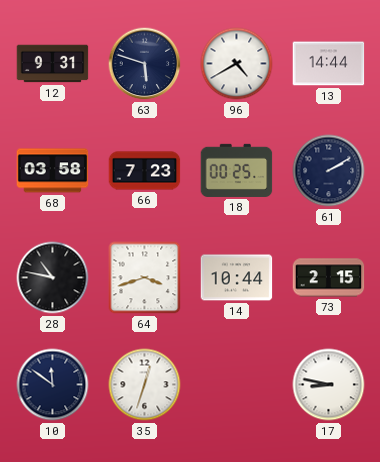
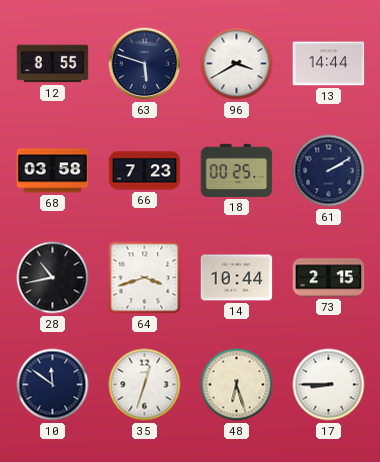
12: 9:31 -> 8:55
96: 4:40 -> 3:40
28: 10:47 -> 10:43
48: none -> 6:27
17: 8:47 -> 8:45
